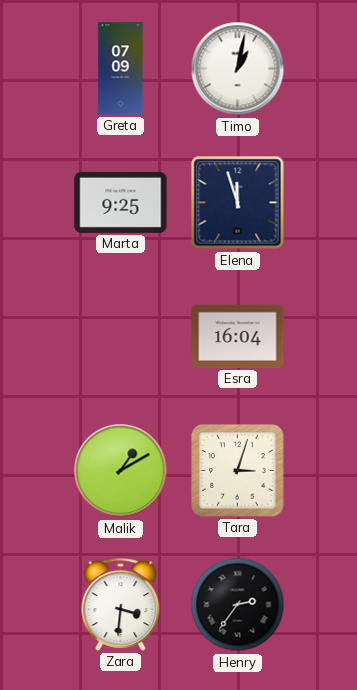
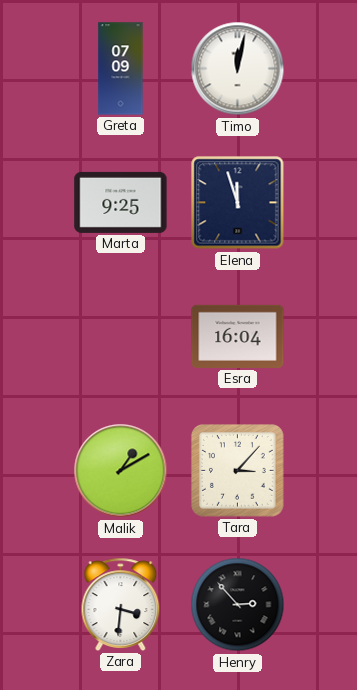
Timo: 1:02 -> 12:02
Tara: 3:03 -> 3:07
Henry: 2:36 -> 2:53
